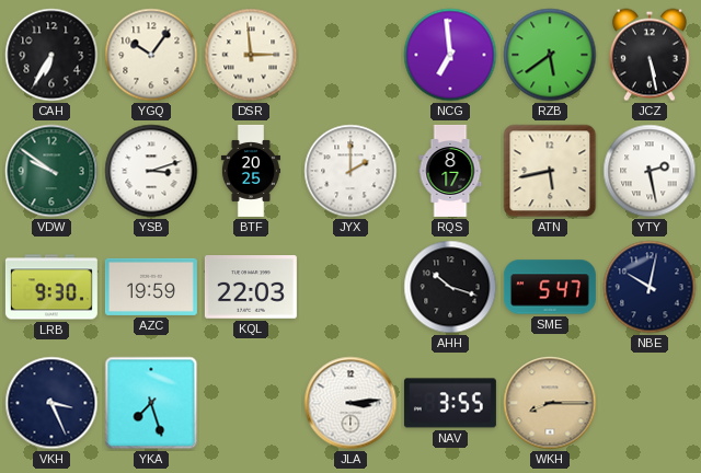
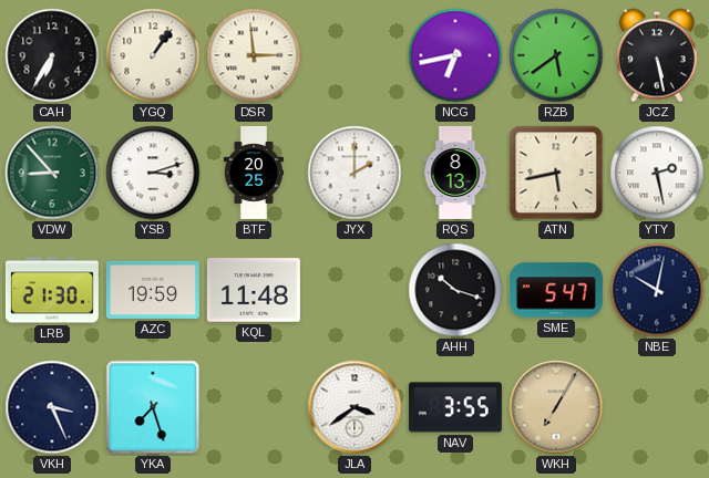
YGQ: 10:06 -> 1:06
NCG: 6:59 -> 6:43
VDW: 9:51 -> 8:53
RQS: 8:17 -> 8:13
LRB: 9:30 -> 21:30
KQL: 22:03 -> 11:48
JLA: 3:14 -> 3:39
WKH: 8:15 -> 7:05
